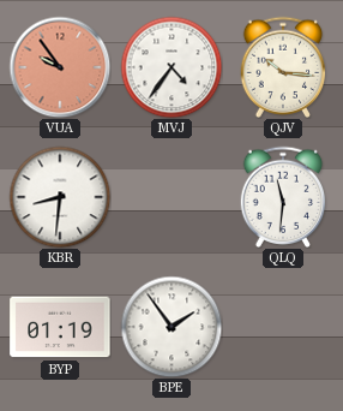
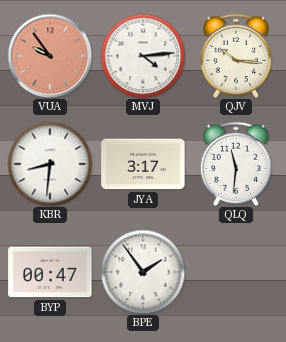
MVJ: 4:36 -> 4:14
JYA: none -> 3:17
BYP: 01:19 -> 00:47
